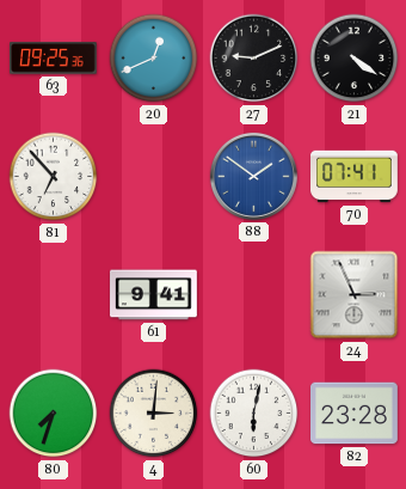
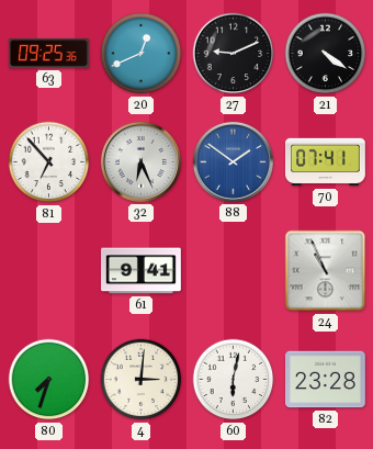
32: none -> 6:26
24: 2:56 -> 10:56
